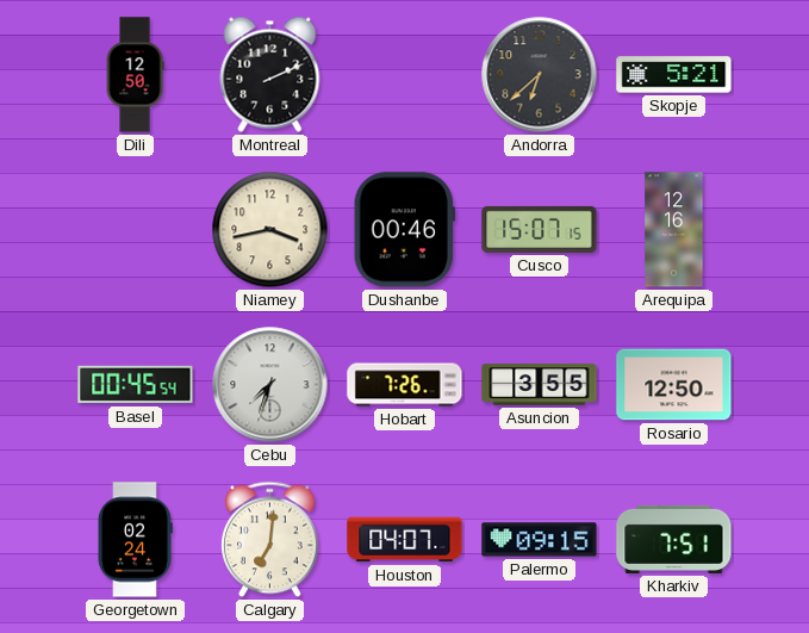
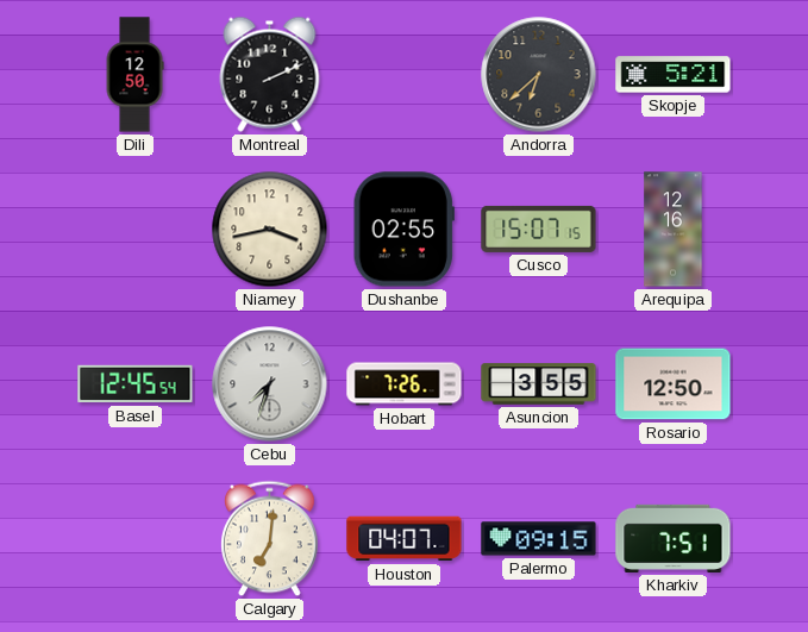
Dushanbe: 00:46 -> 02:55
Basel: 00:45 -> 12:45
Georgetown: 02:24 -> none
